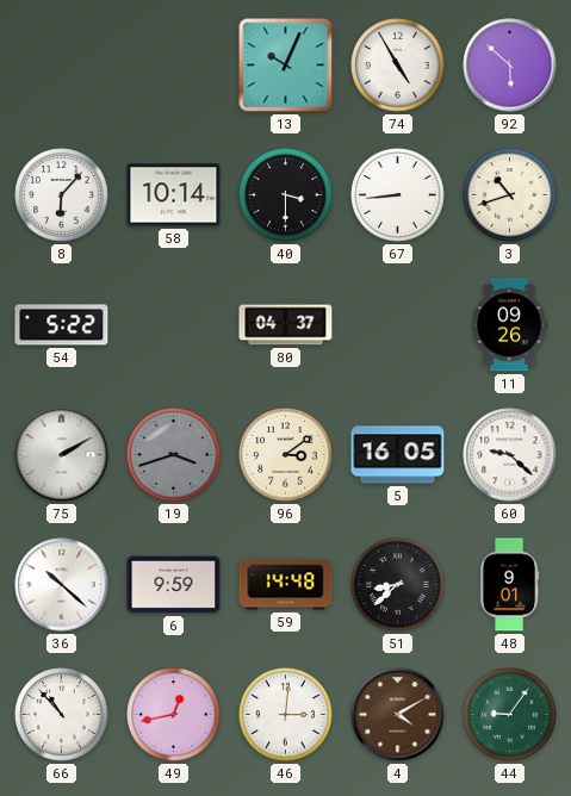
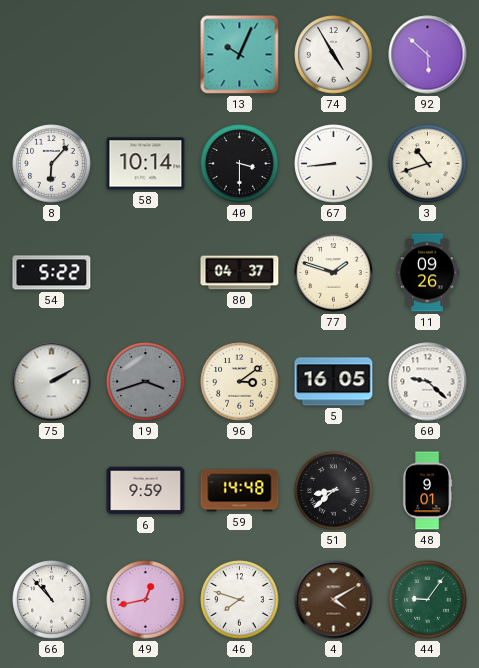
77: none -> 1:48
36: 10:22 -> none
46: 3:01 -> 7:48
